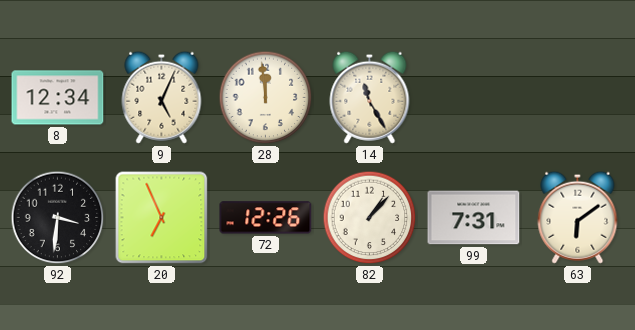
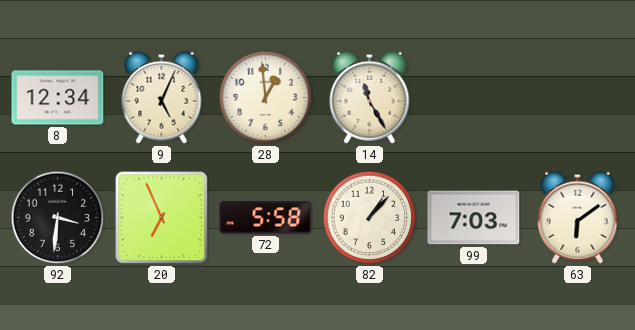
28: 11:59 -> 12:59
72: 12:26 -> 5:58
99: 7:31 -> 7:03
